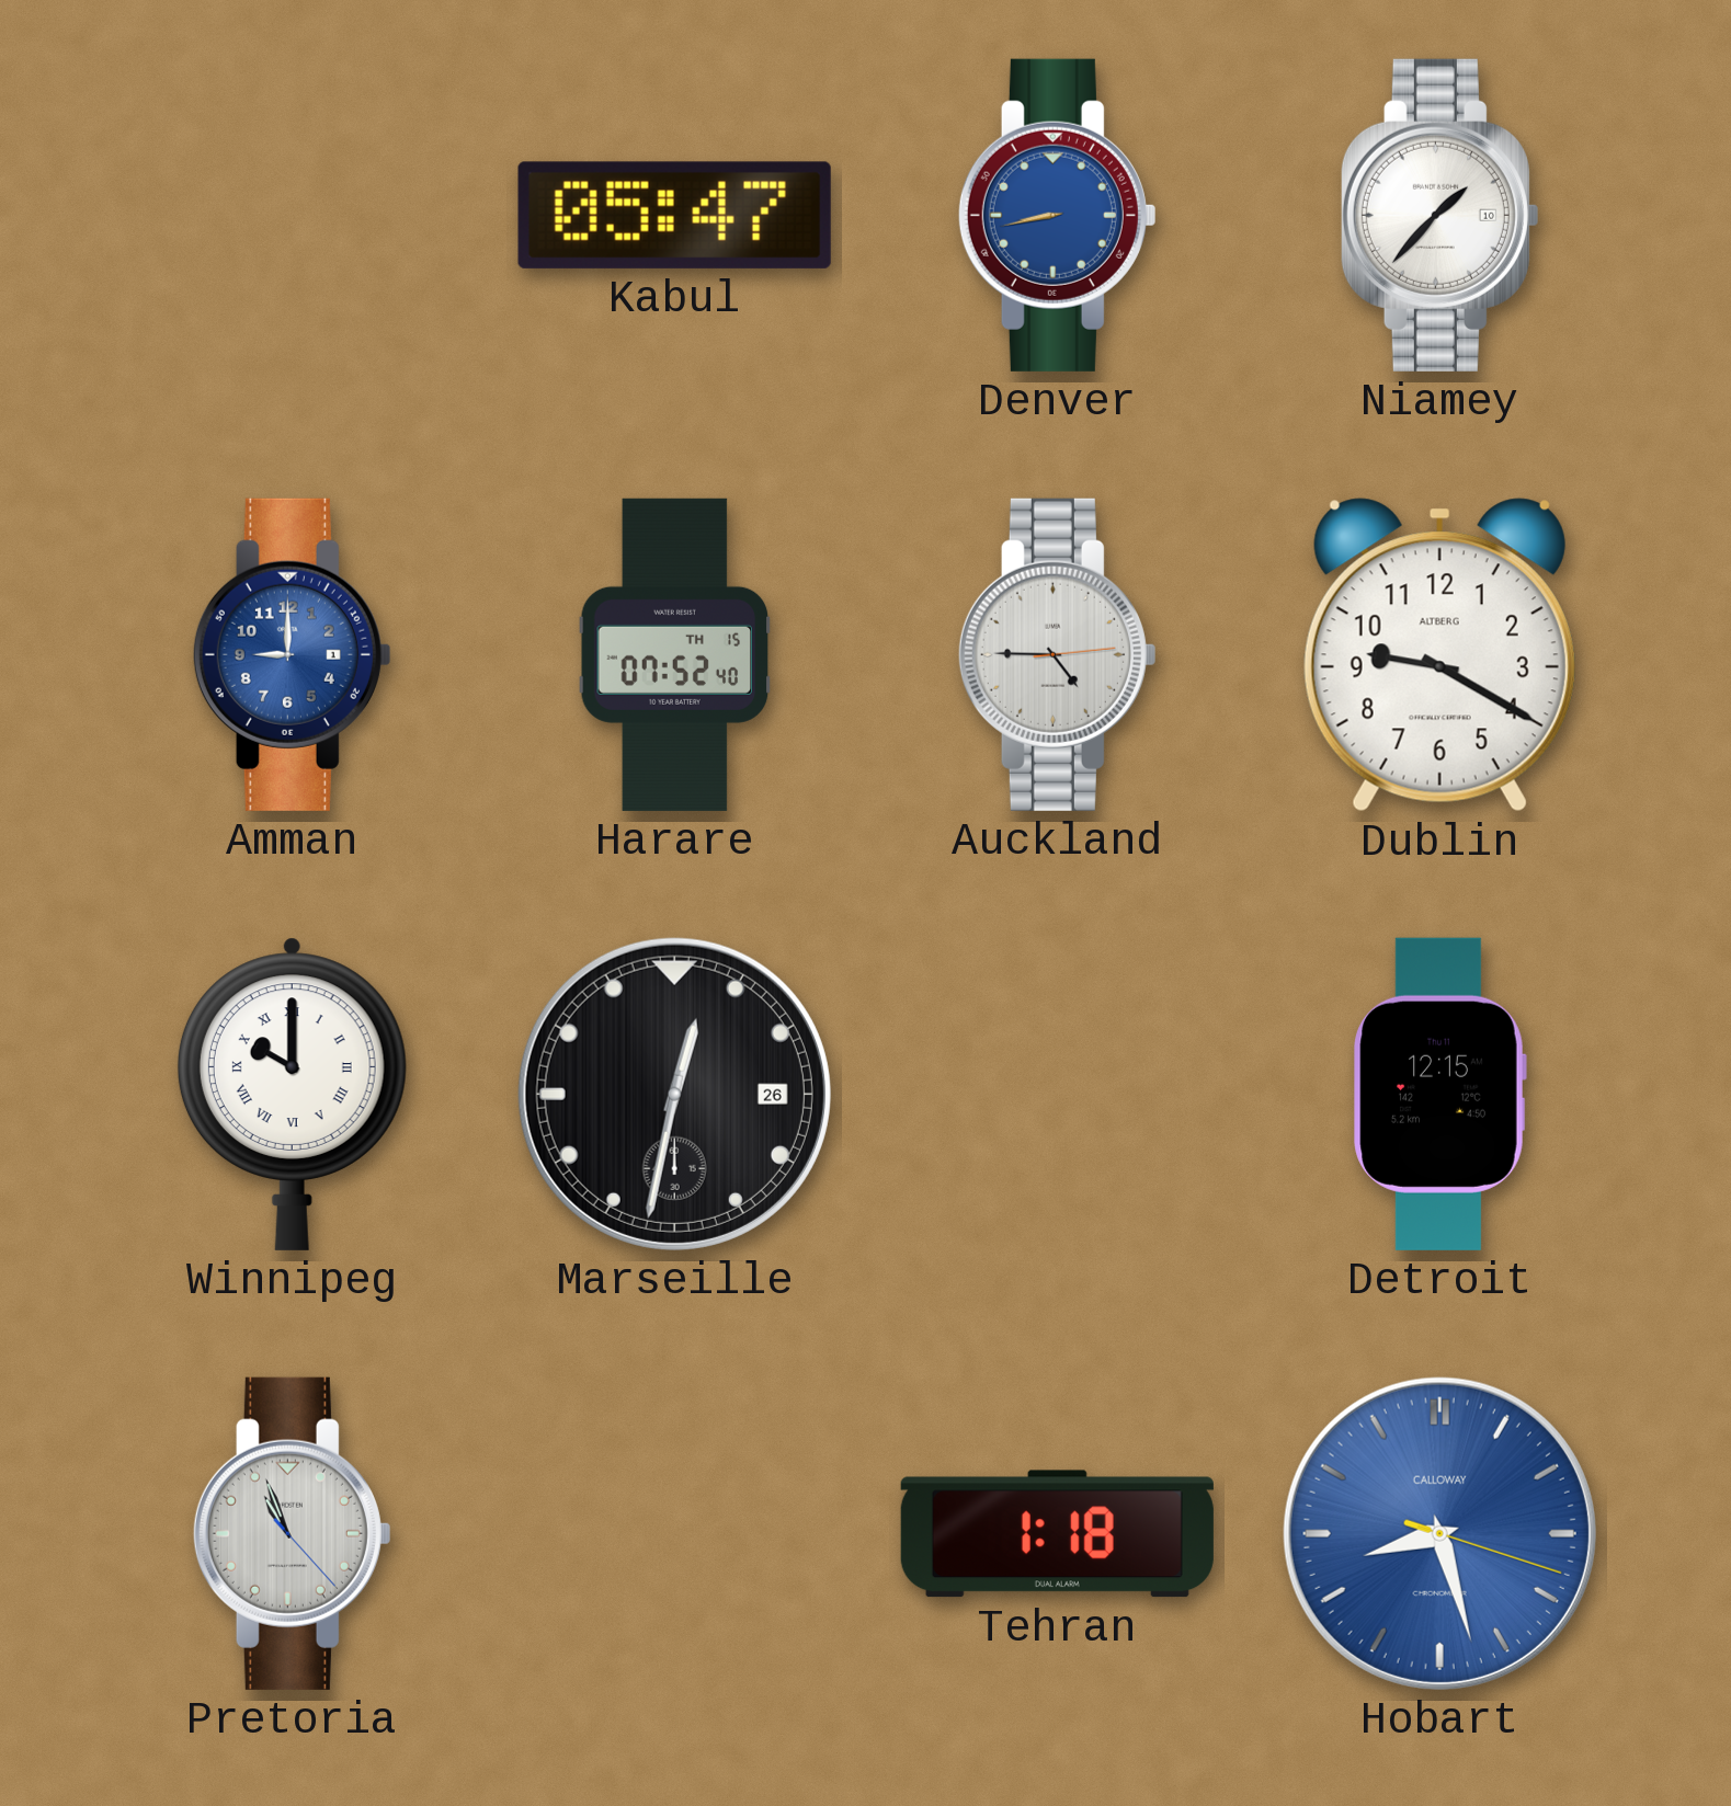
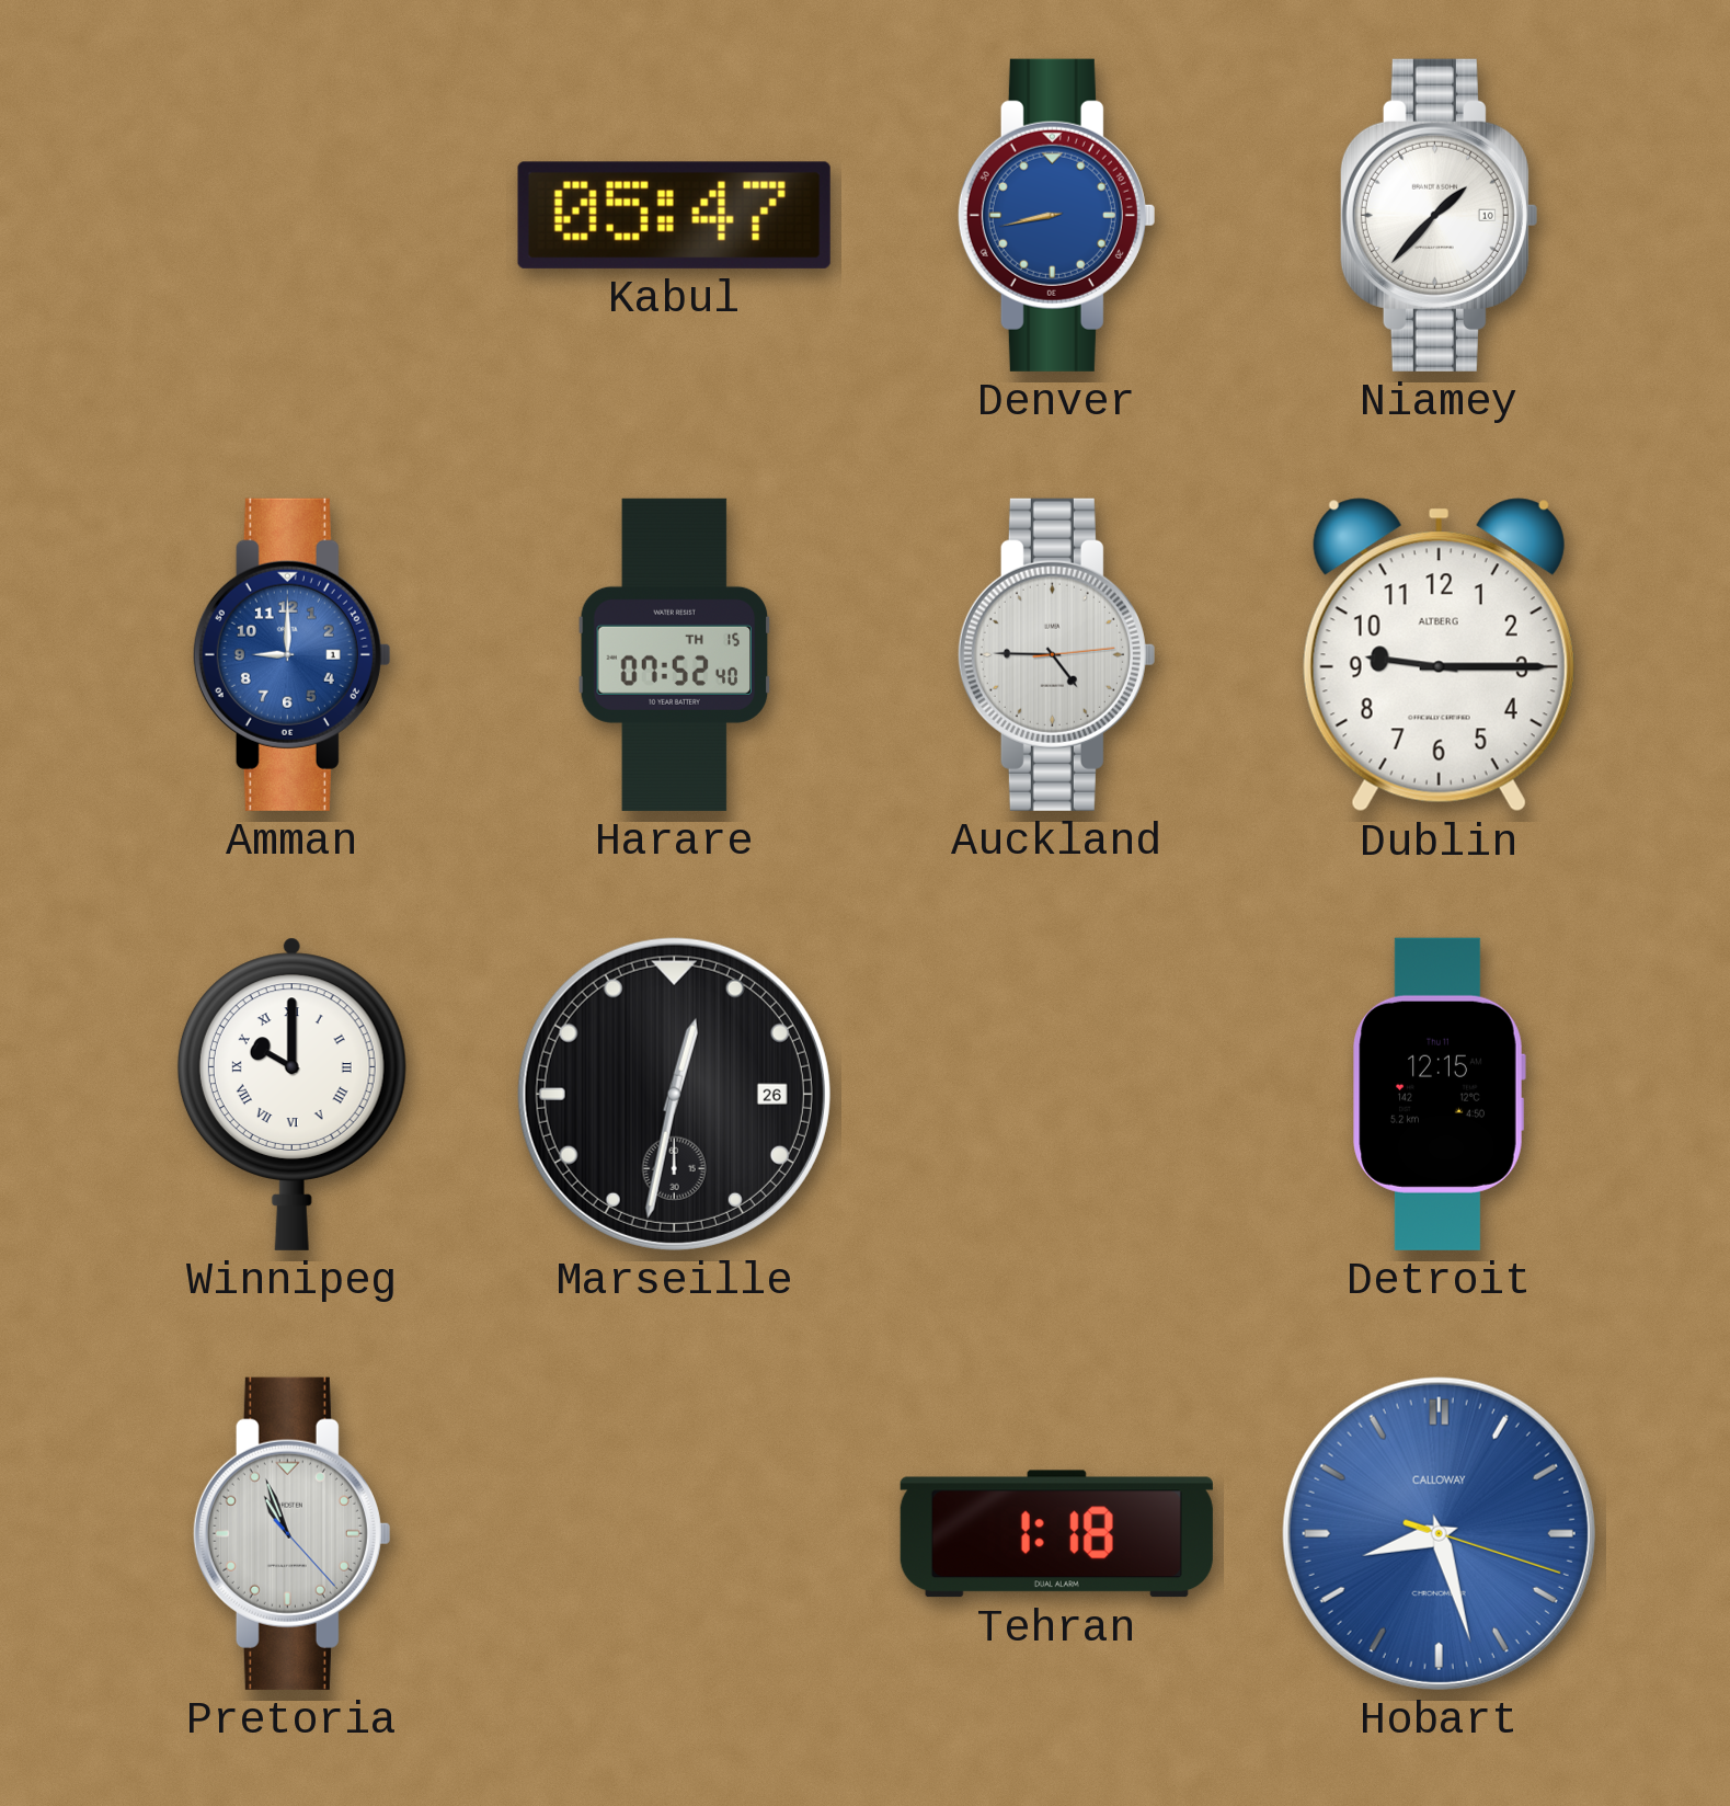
Dublin: 9:20 -> 9:15
